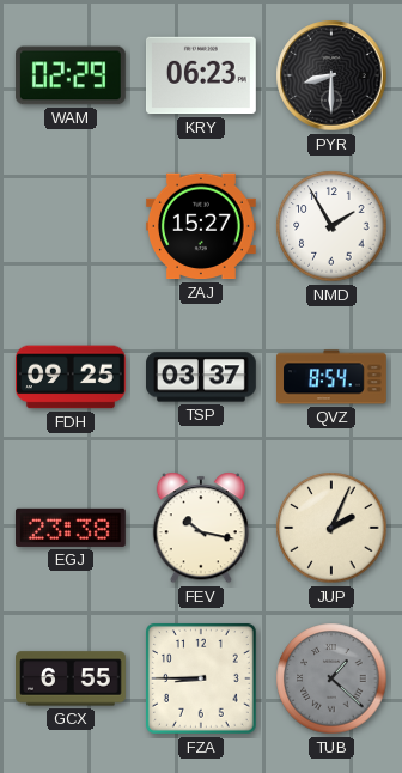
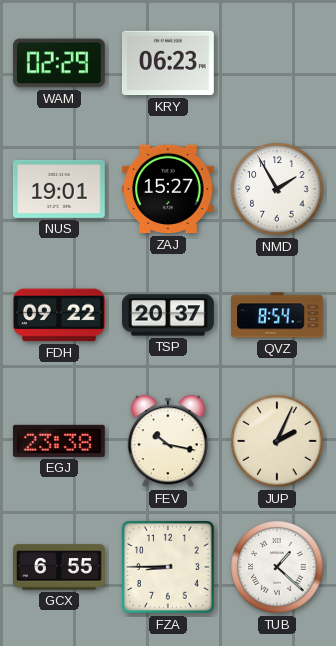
PYR: 8:30 -> none
NUS: none -> 19:01
FDH: 09:25 -> 09:22
TSP: 03:37 -> 20:37
TUB dial: grey -> white
